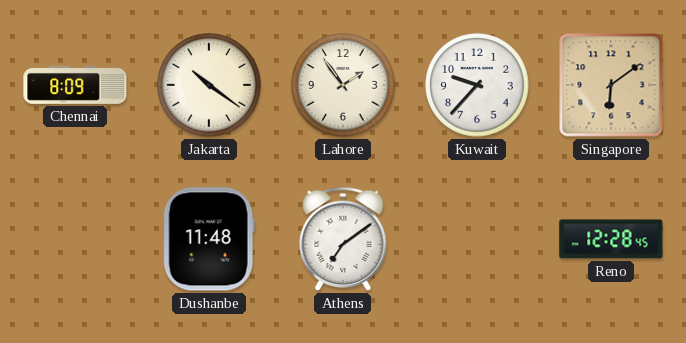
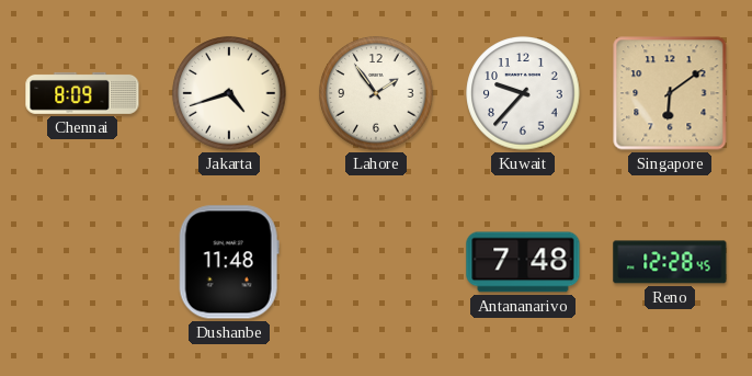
Jakarta: 10:21 -> 4:42
Athens: 7:09 -> none
Antananarivo: none -> 7:48
